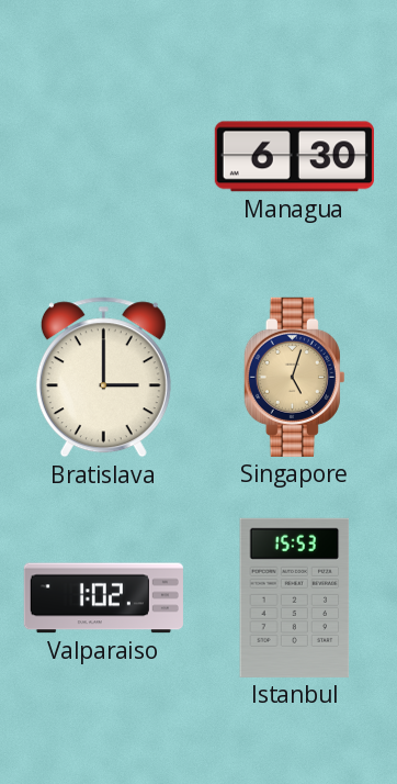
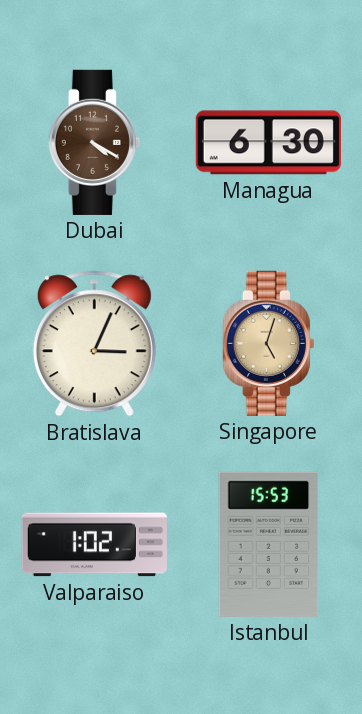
Dubai: none -> 4:20
Bratislava: 3:00 -> 3:04
